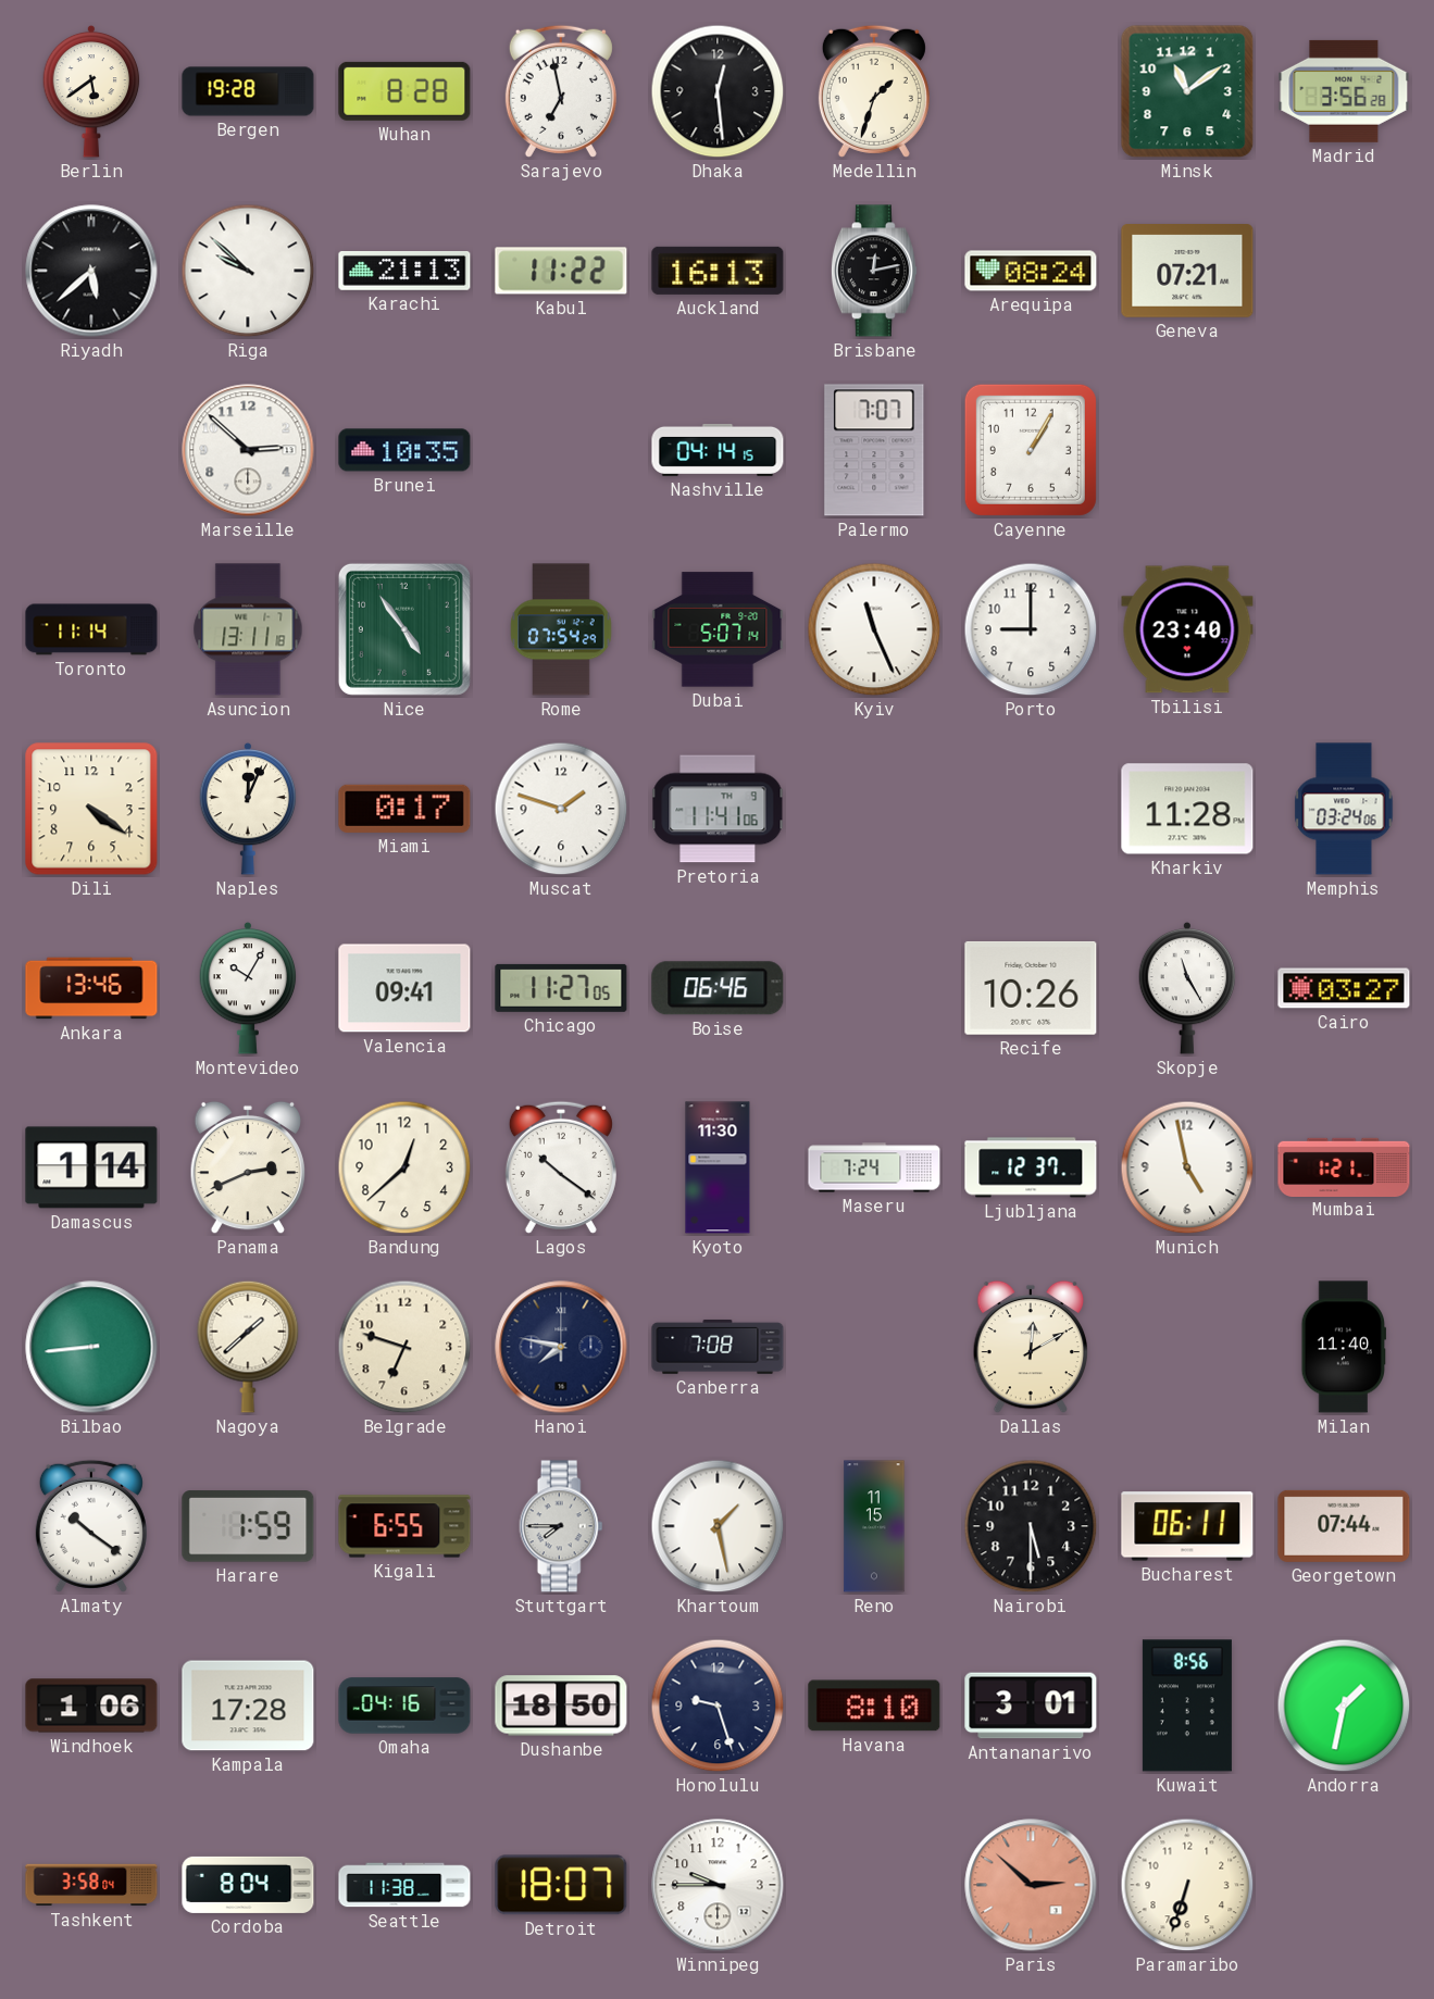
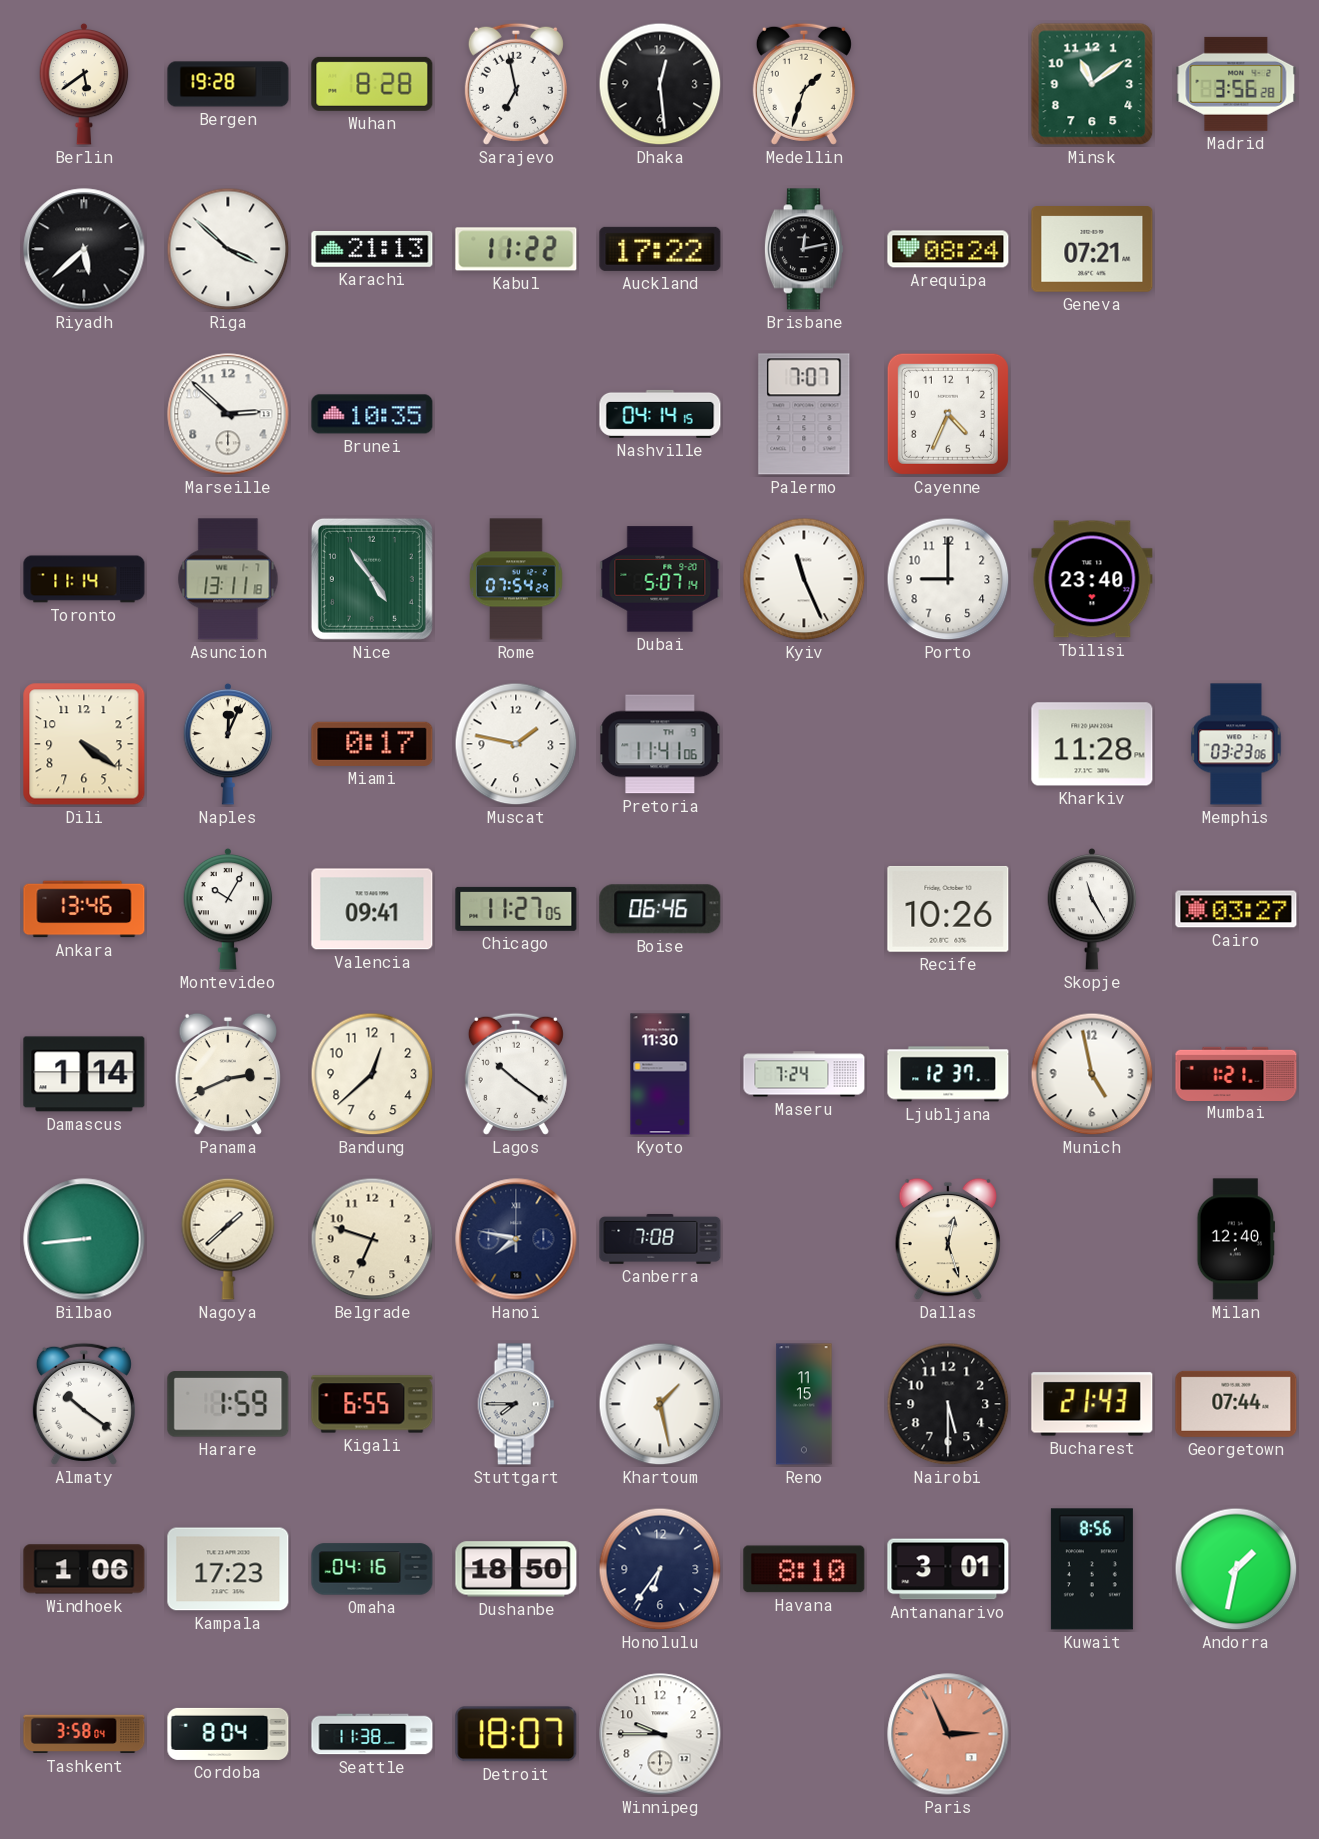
Riga: 9:52 -> 3:52
Auckland: 16:13 -> 17:22
Cayenne: 1:05 -> 4:34
Muscat: 1:48 -> 1:47
Memphis: 03:24 -> 03:23
Dallas: 12:10 -> 12:27
Milan: 11:40 -> 12:40
Bucharest: 06:11 -> 21:43
Kampala: 17:28 -> 17:23
Honolulu: 9:27 -> 6:36
Paris: 2:52 -> 2:56
Paramaribo: 6:33 -> none
